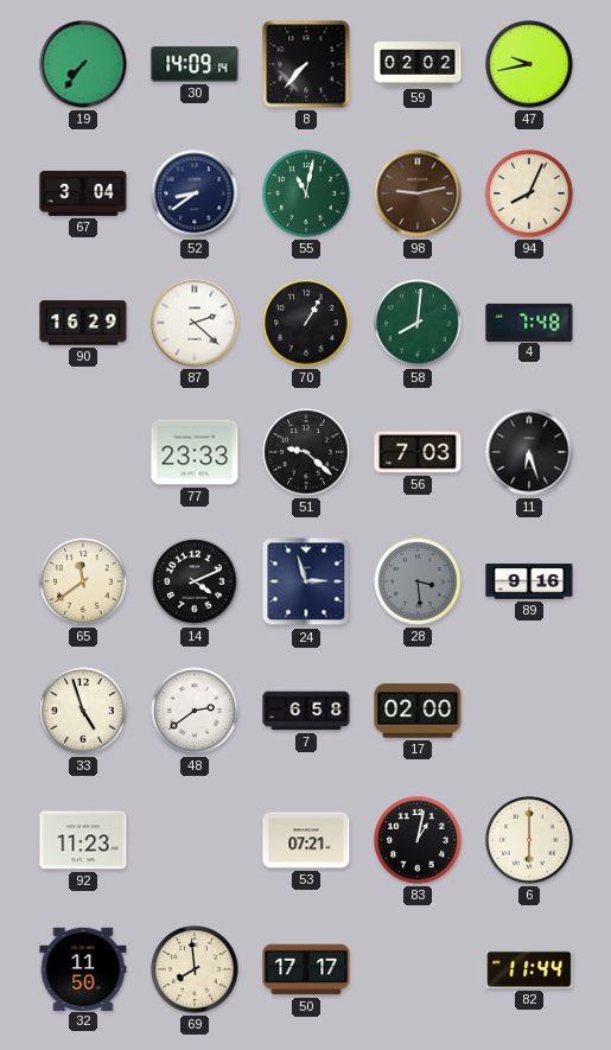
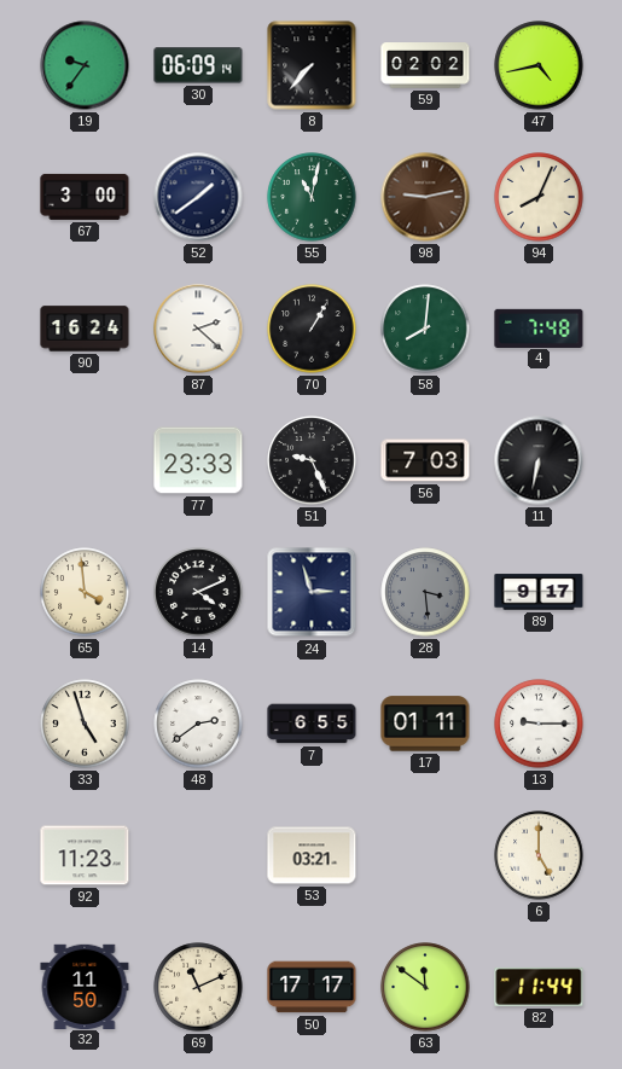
19: 7:36 -> 9:36
30: 14:09 -> 06:09
47: 9:43 -> 4:43
67: 3:04 -> 3:00
52: 8:39 -> 1:39
90: 16:29 -> 16:24
51: 9:22 -> 9:26
11: 6:27 -> 6:32
65: 11:39 -> 3:59
89: 9:16 -> 9:17
7: 6:58 -> 6:55
17: 02:00 -> 01:11
13: none -> 9:15
53: 07:21 -> 03:21
83: 1:02 -> none
6: 6:00 -> 5:00
69: 7:59 -> 11:11
63: none -> 11:51
